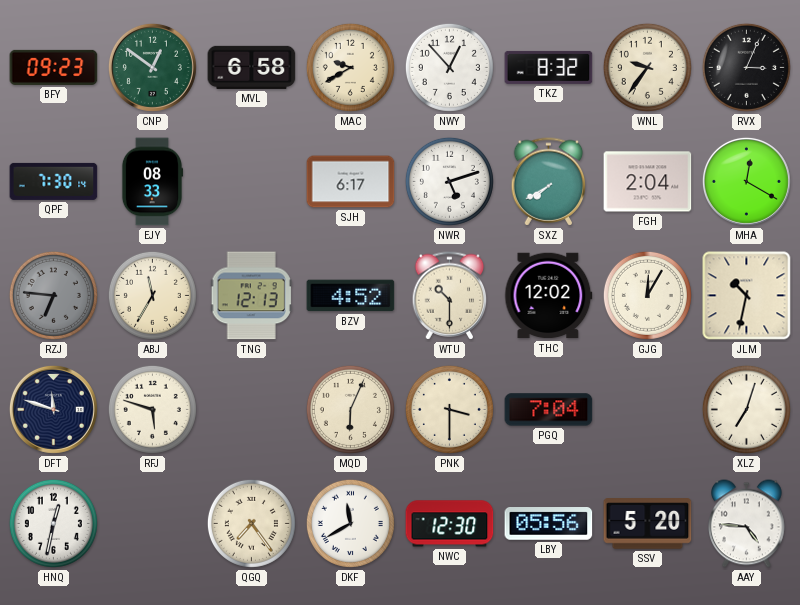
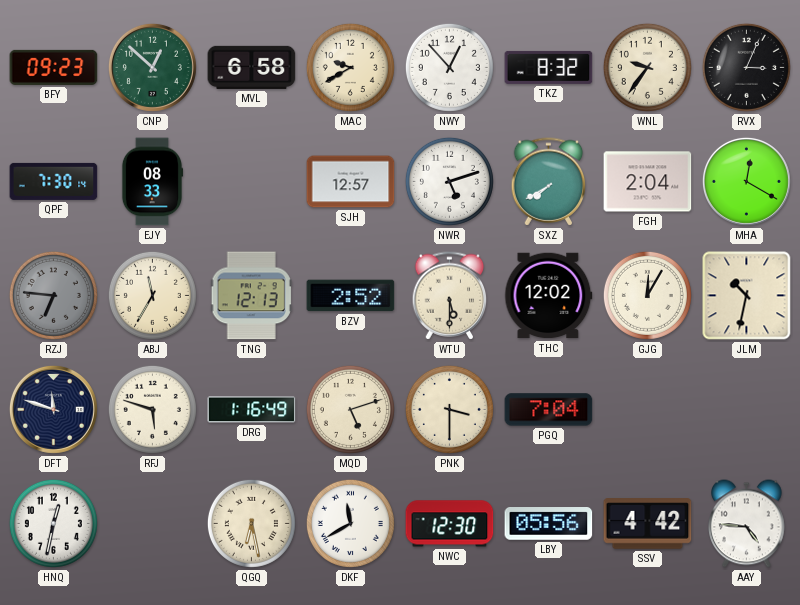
CNP: 12:51 -> 12:52
SJH: 6:17 -> 12:57
BZV: 4:52 -> 2:52
WTU: 10:30 -> 5:30
DRG: none -> 1:16
MQD: 6:04 -> 5:12
XLZ: 7:03 -> none
QGQ: 7:24 -> 6:28
SSV: 5:20 -> 4:42
